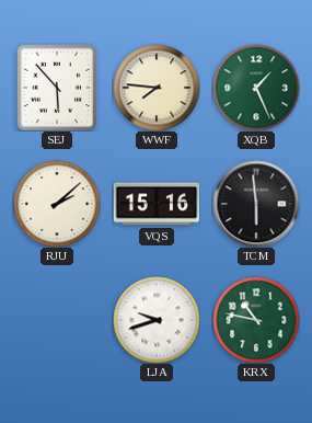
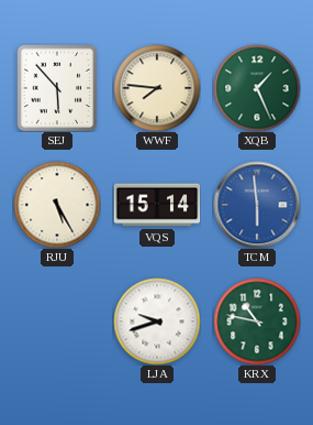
RJU: 2:08 -> 5:25
VQS: 15:16 -> 15:14
TCM dial: black -> blue
